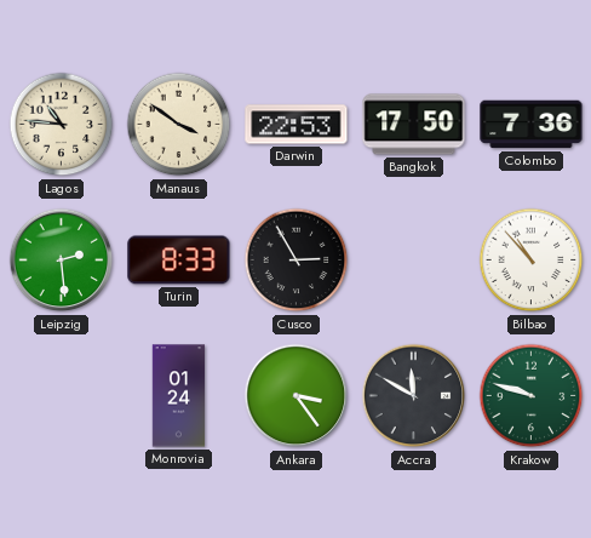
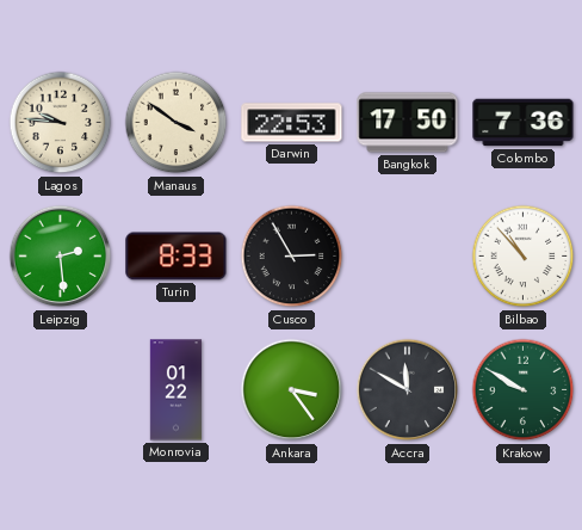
Lagos: 10:46 -> 9:46
Monrovia: 01:24 -> 01:22
Krakow: 9:48 -> 9:50
